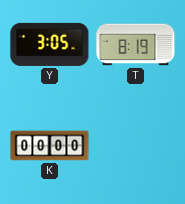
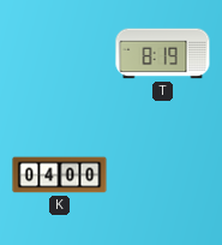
Y: 3:05 -> none
K: 00:00 -> 04:00
